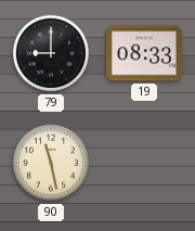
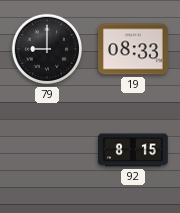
90: 11:28 -> none
92: none -> 8:15
